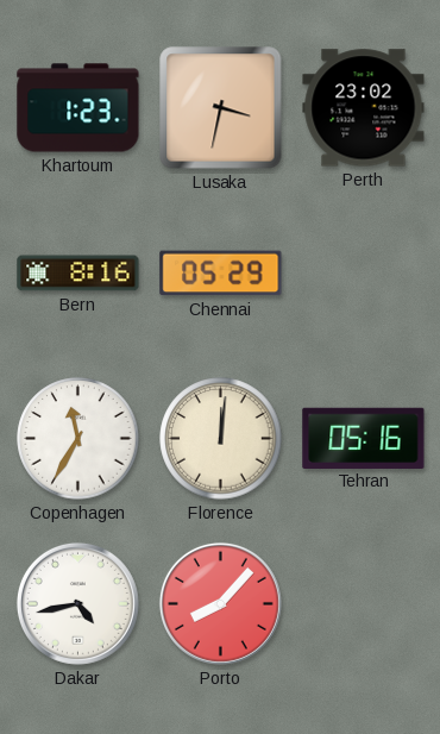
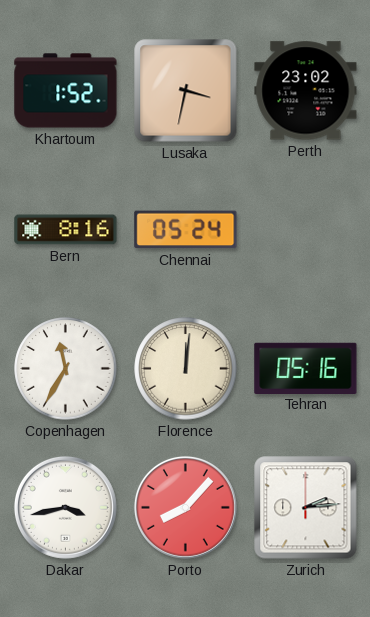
Khartoum: 1:23 -> 1:52
Chennai: 05:29 -> 05:24
Dakar: 4:43 -> 3:43
Zurich: none -> 2:14
